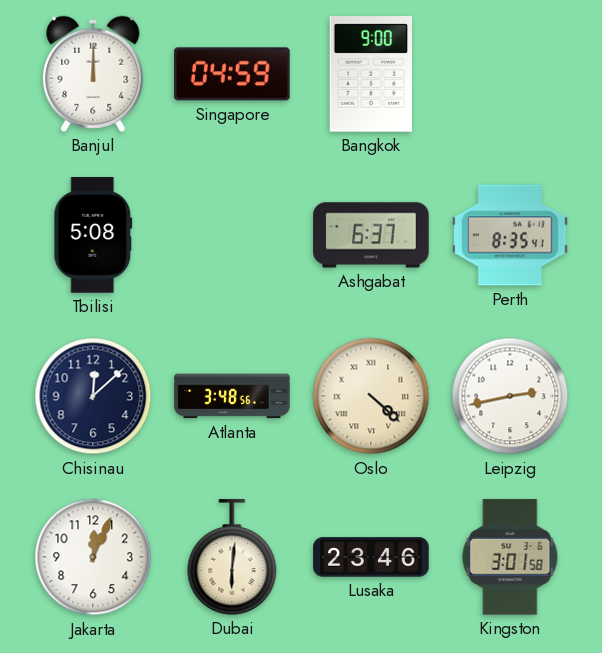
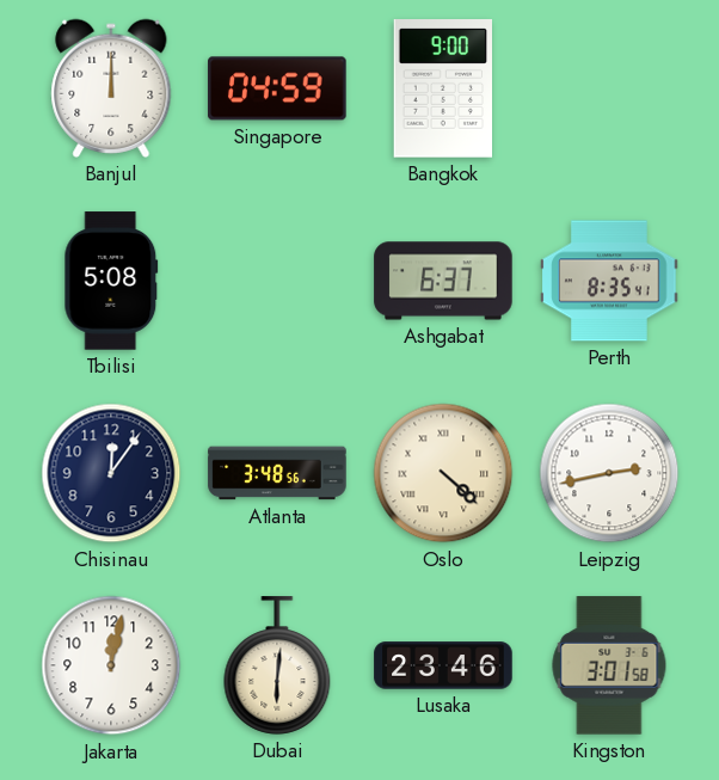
Chisinau: 12:08 -> 12:06
Jakarta: 12:04 -> 12:02
